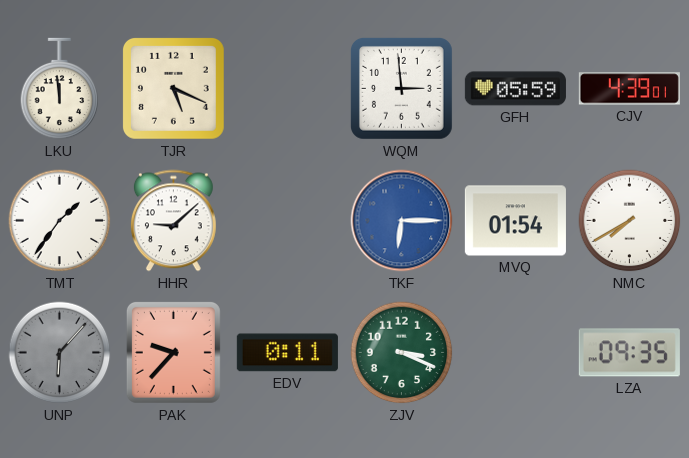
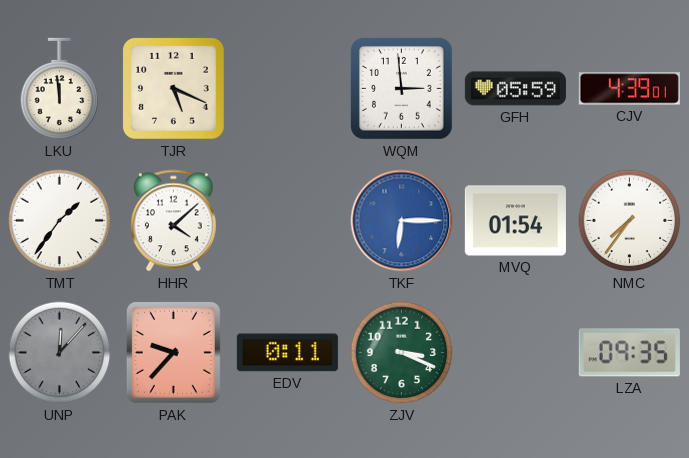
HHR: 9:08 -> 4:08
NMC: 7:40 -> 7:36
UNP: 6:07 -> 12:07
